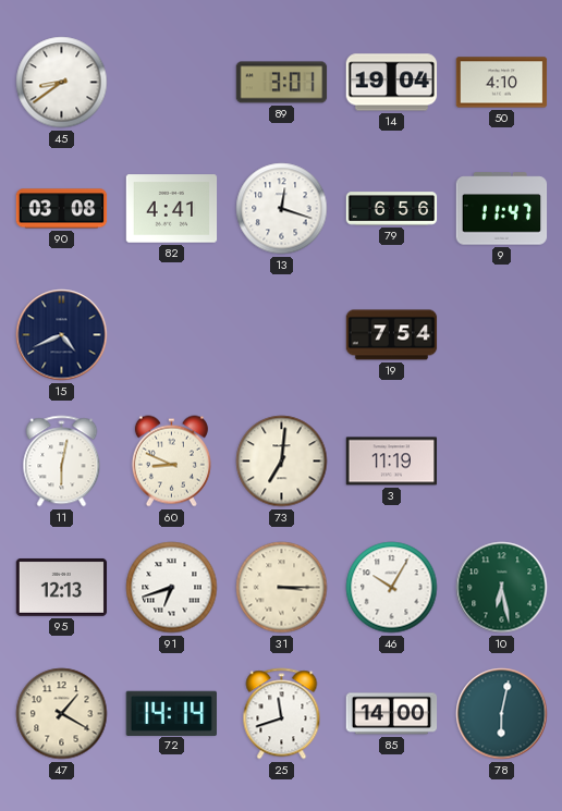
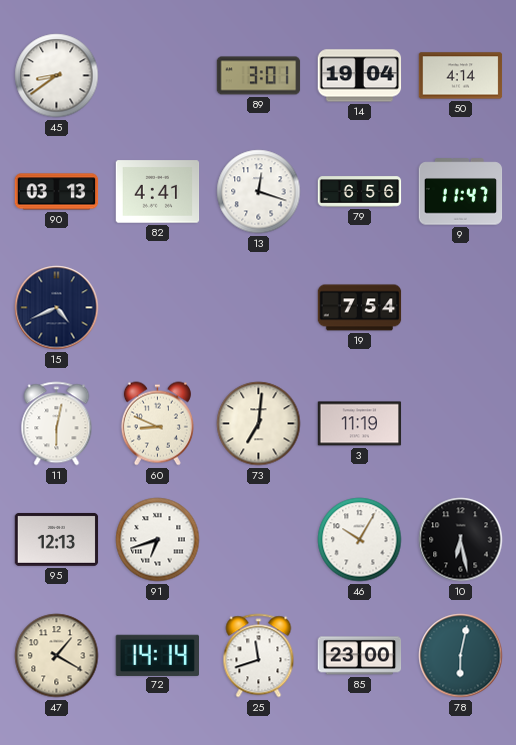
50: 4:10 -> 4:14
90: 03:08 -> 03:13
31: 3:15 -> none
10 dial: green -> black
85: 14:00 -> 23:00
